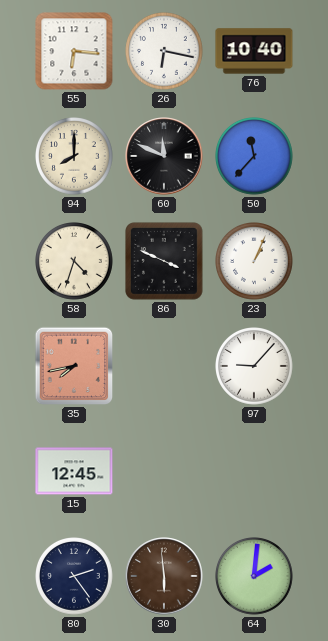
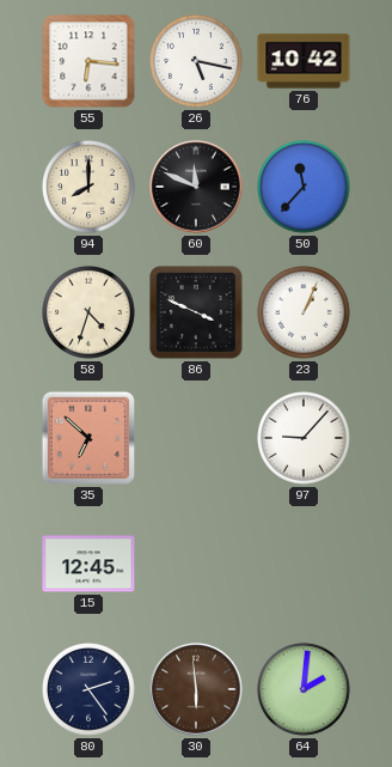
26: 6:17 -> 5:17
76: 10:40 -> 10:42
35: 7:43 -> 6:52
